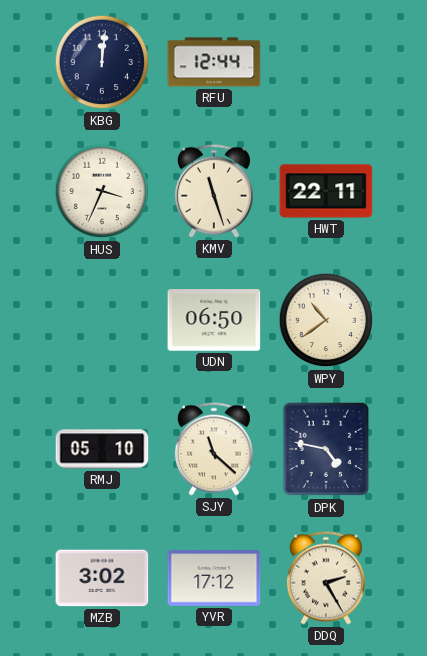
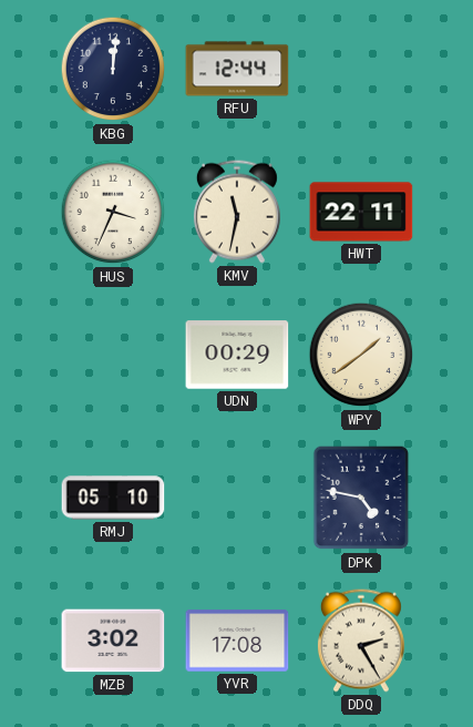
KMV: 11:27 -> 11:32
UDN: 06:50 -> 00:29
WPY: 10:39 -> 1:39
SJY: 11:22 -> none
YVR: 17:12 -> 17:08
